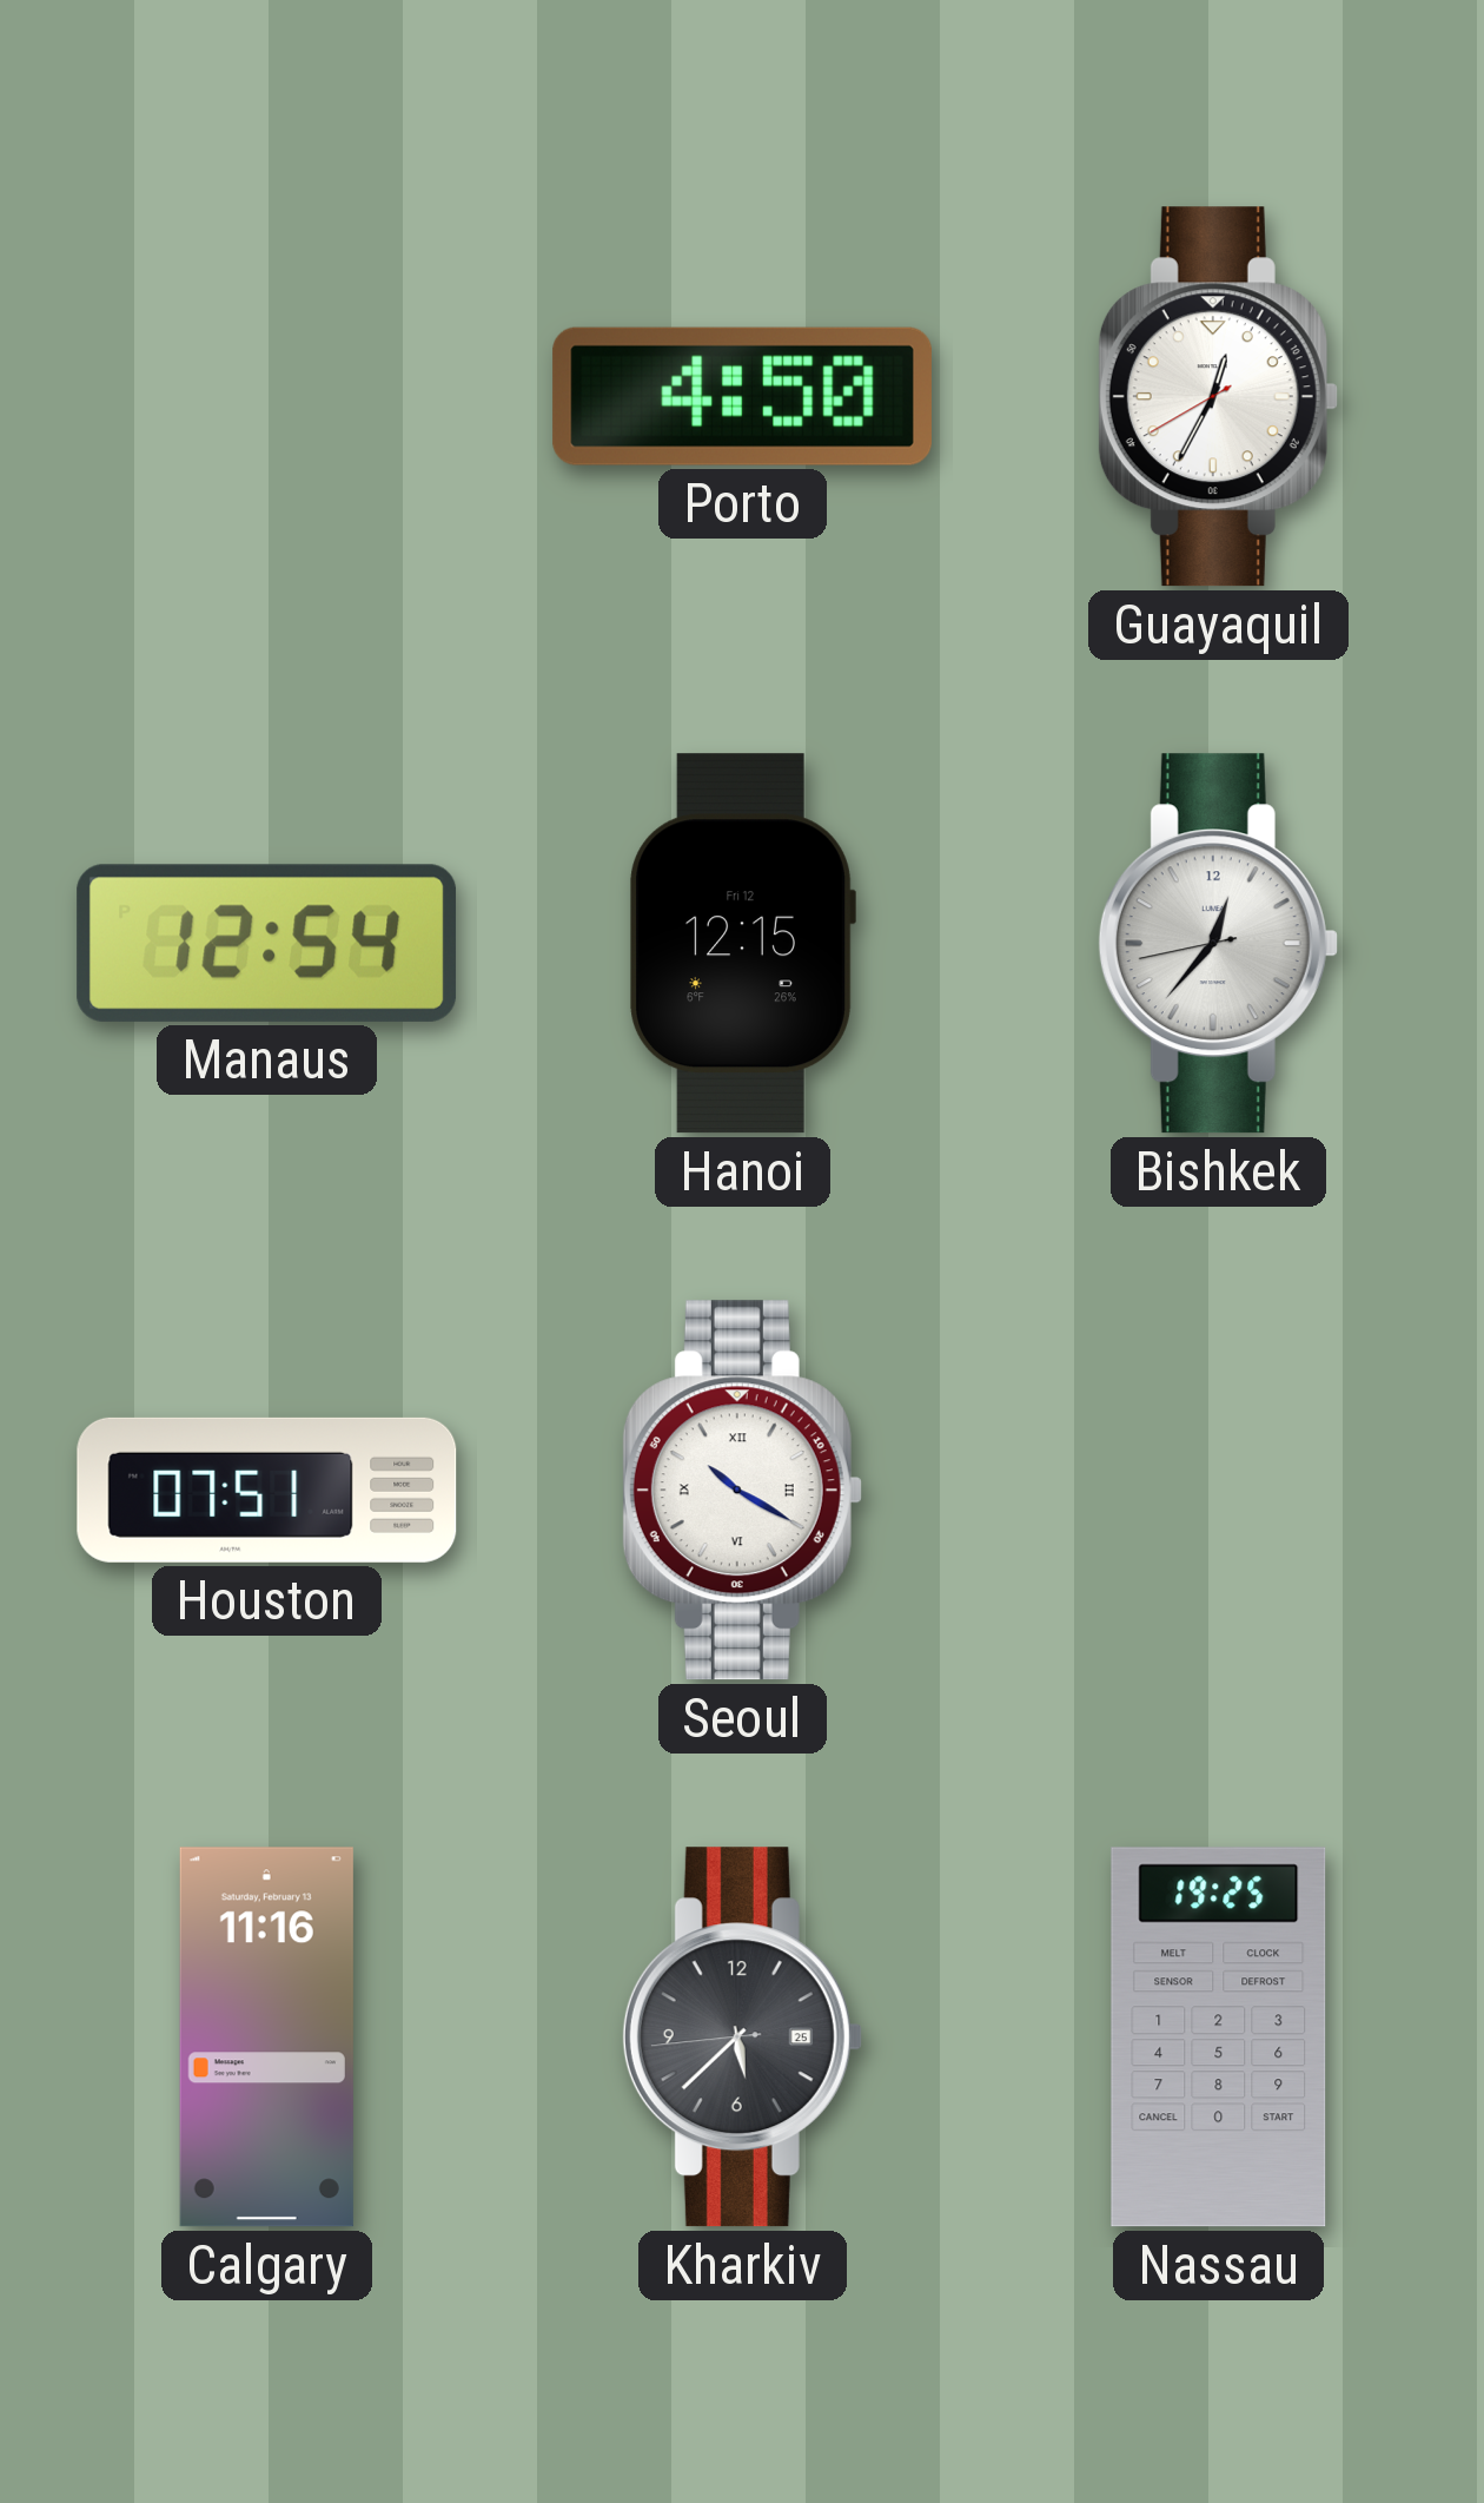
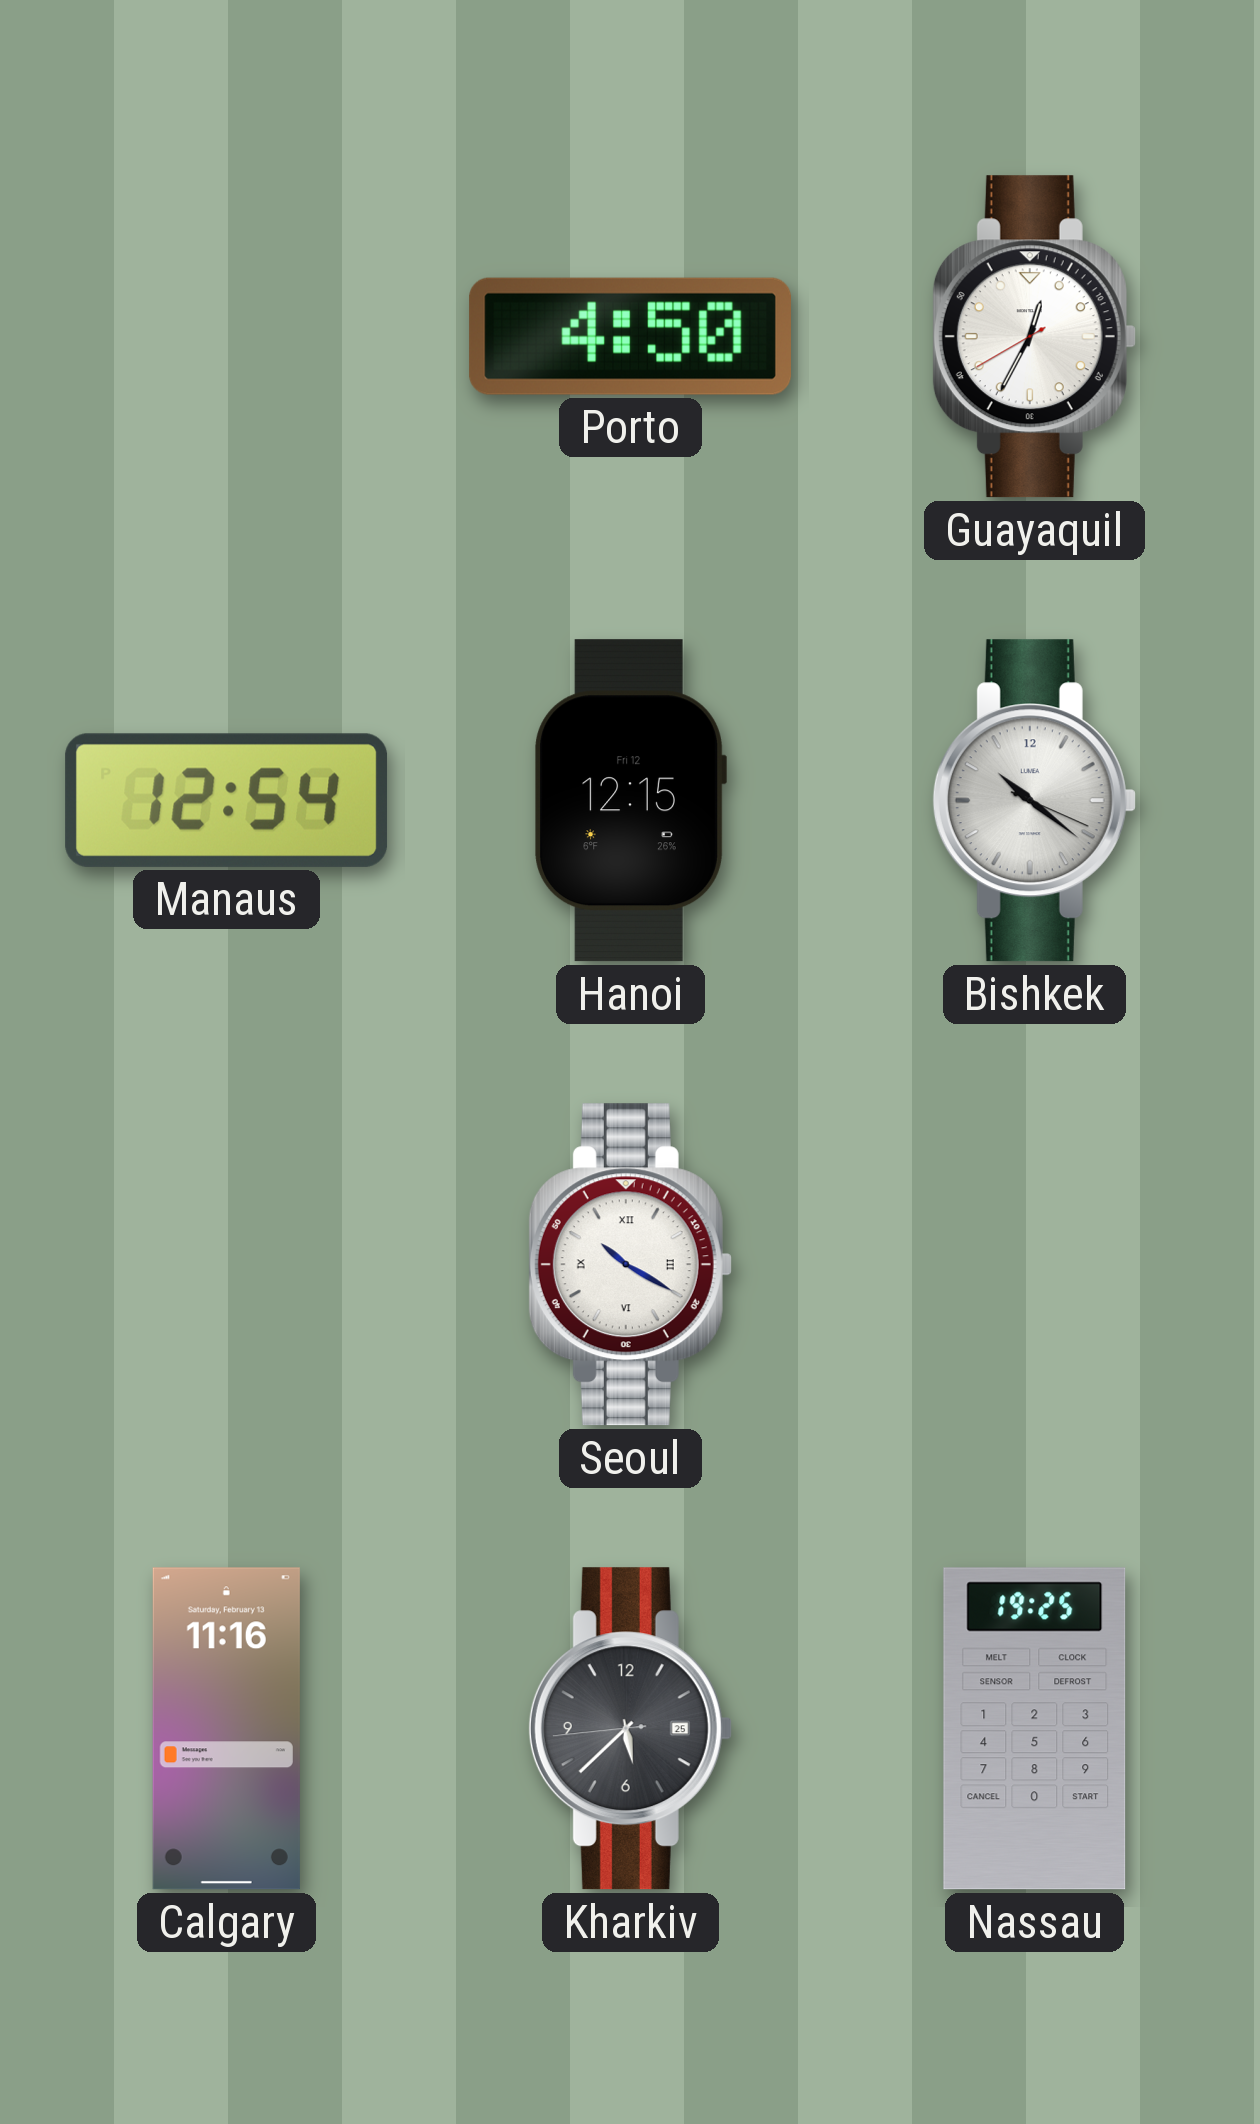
Bishkek: 12:36 -> 10:21
Houston: 07:51 -> none
